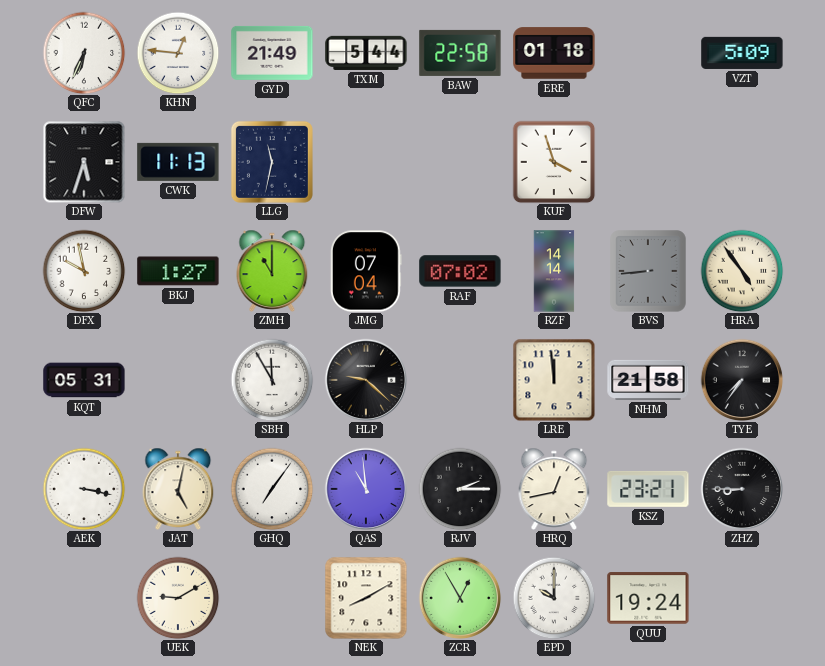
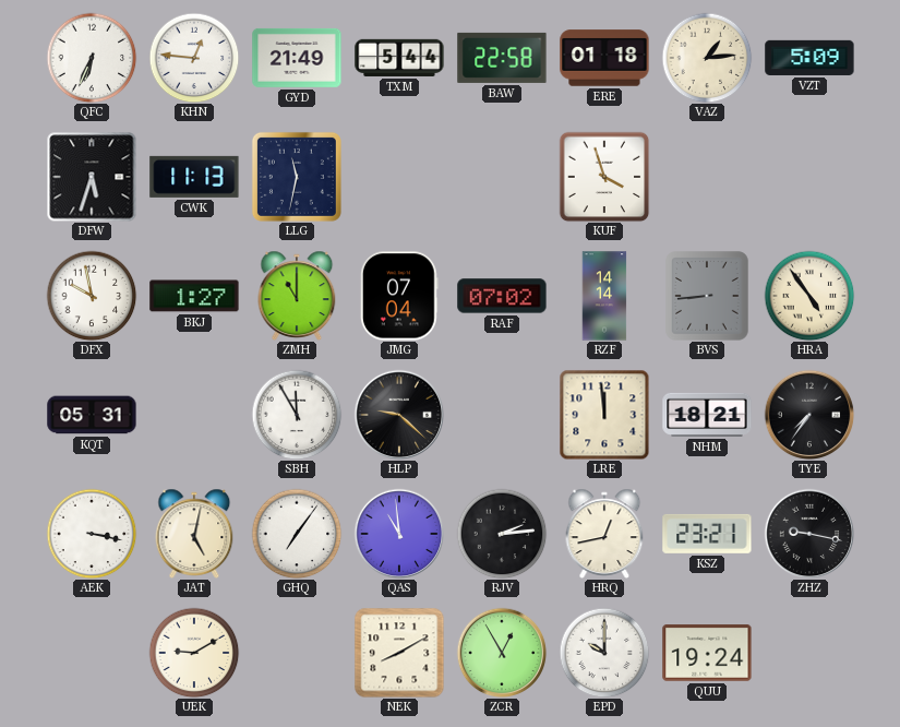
VAZ: none -> 1:14
NHM: 21:58 -> 18:21
RJV: 2:15 -> 2:14
ZHZ: 8:45 -> 9:17
